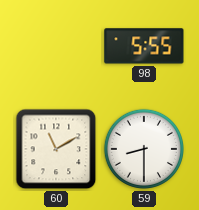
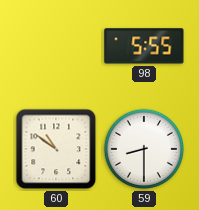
60: 11:10 -> 10:51
